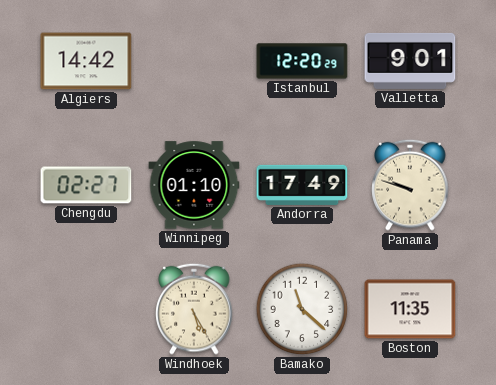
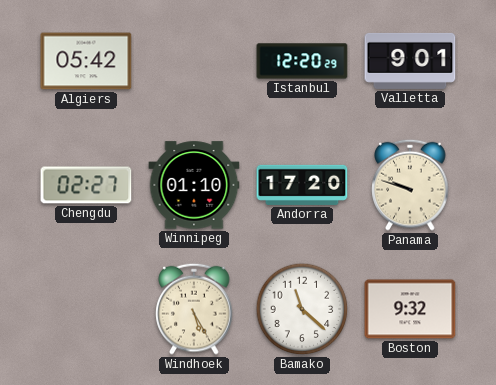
Algiers: 14:42 -> 05:42
Andorra: 17:49 -> 17:20
Boston: 11:35 -> 9:32
